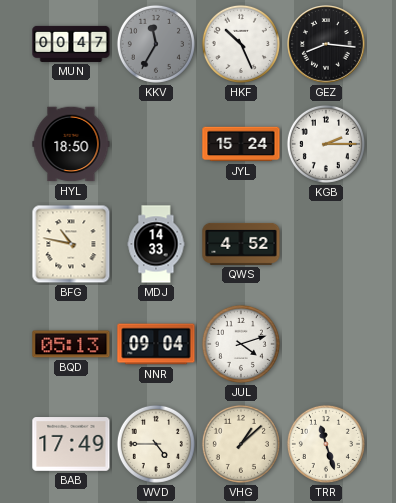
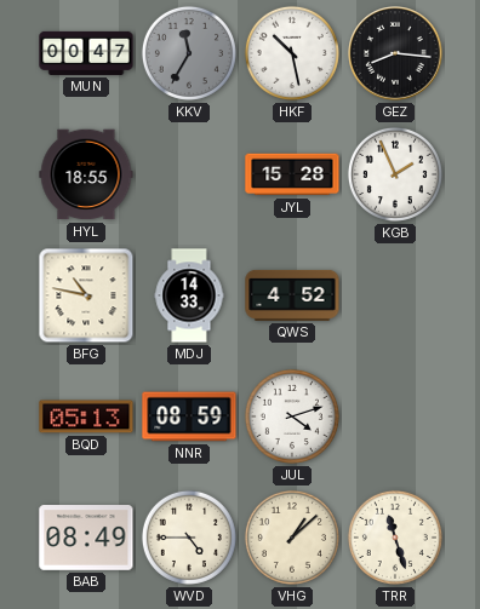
HKF: 10:26 -> 10:28
HYL: 18:50 -> 18:55
JYL: 15:24 -> 15:28
KGB: 2:15 -> 1:56
NNR: 09:04 -> 08:59
BAB: 17:49 -> 08:49
